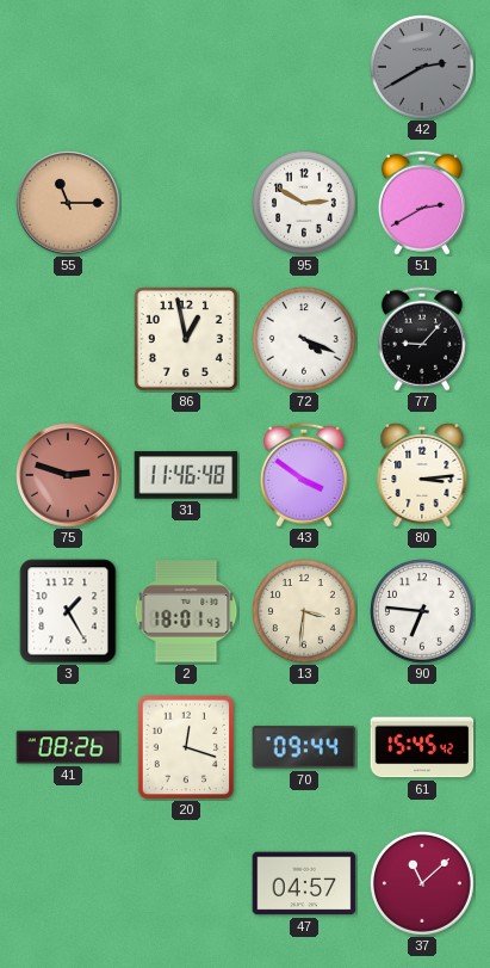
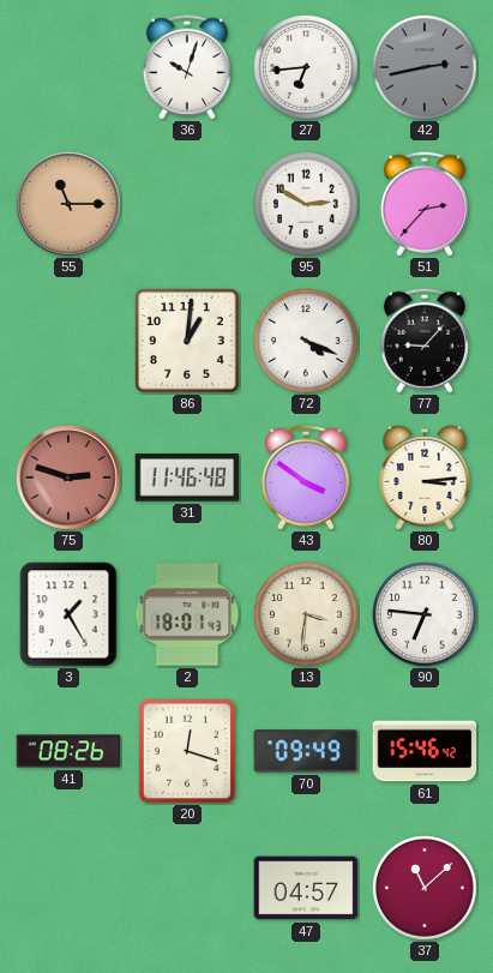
36: none -> 10:03
27: none -> 6:44
42: 2:40 -> 2:43
51: 2:40 -> 2:37
86: 12:58 -> 1:01
70: 09:44 -> 09:49
61: 15:45 -> 15:46
